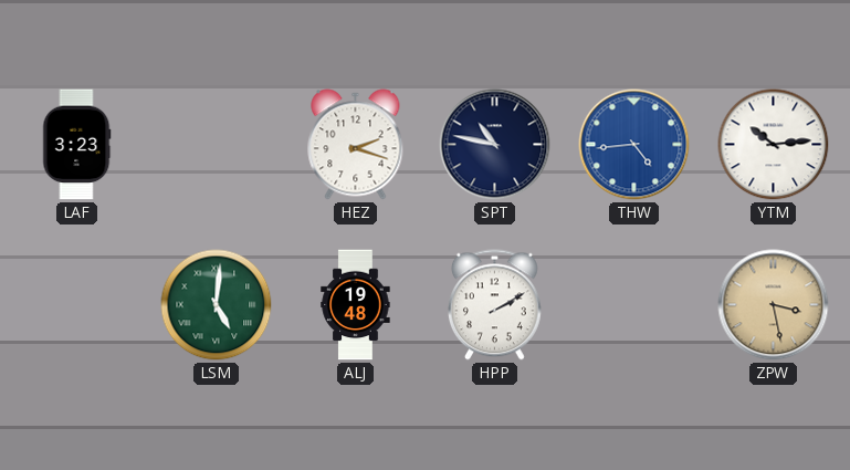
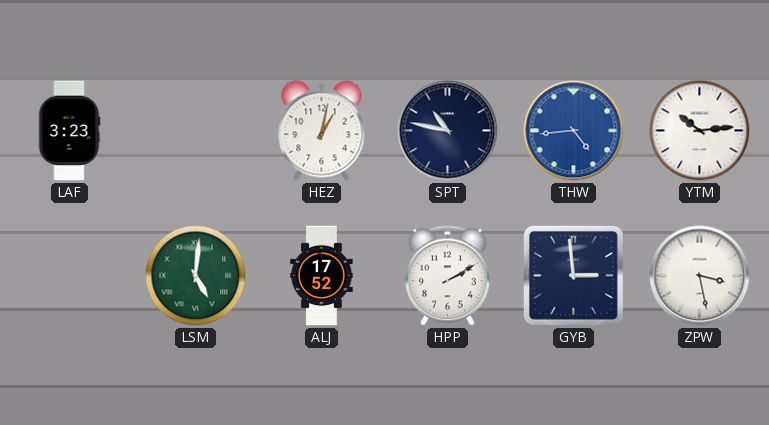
HEZ: 2:18 -> 1:02
ALJ: 19:48 -> 17:52
GYB: none -> 2:59
ZPW dial: champagne -> white
